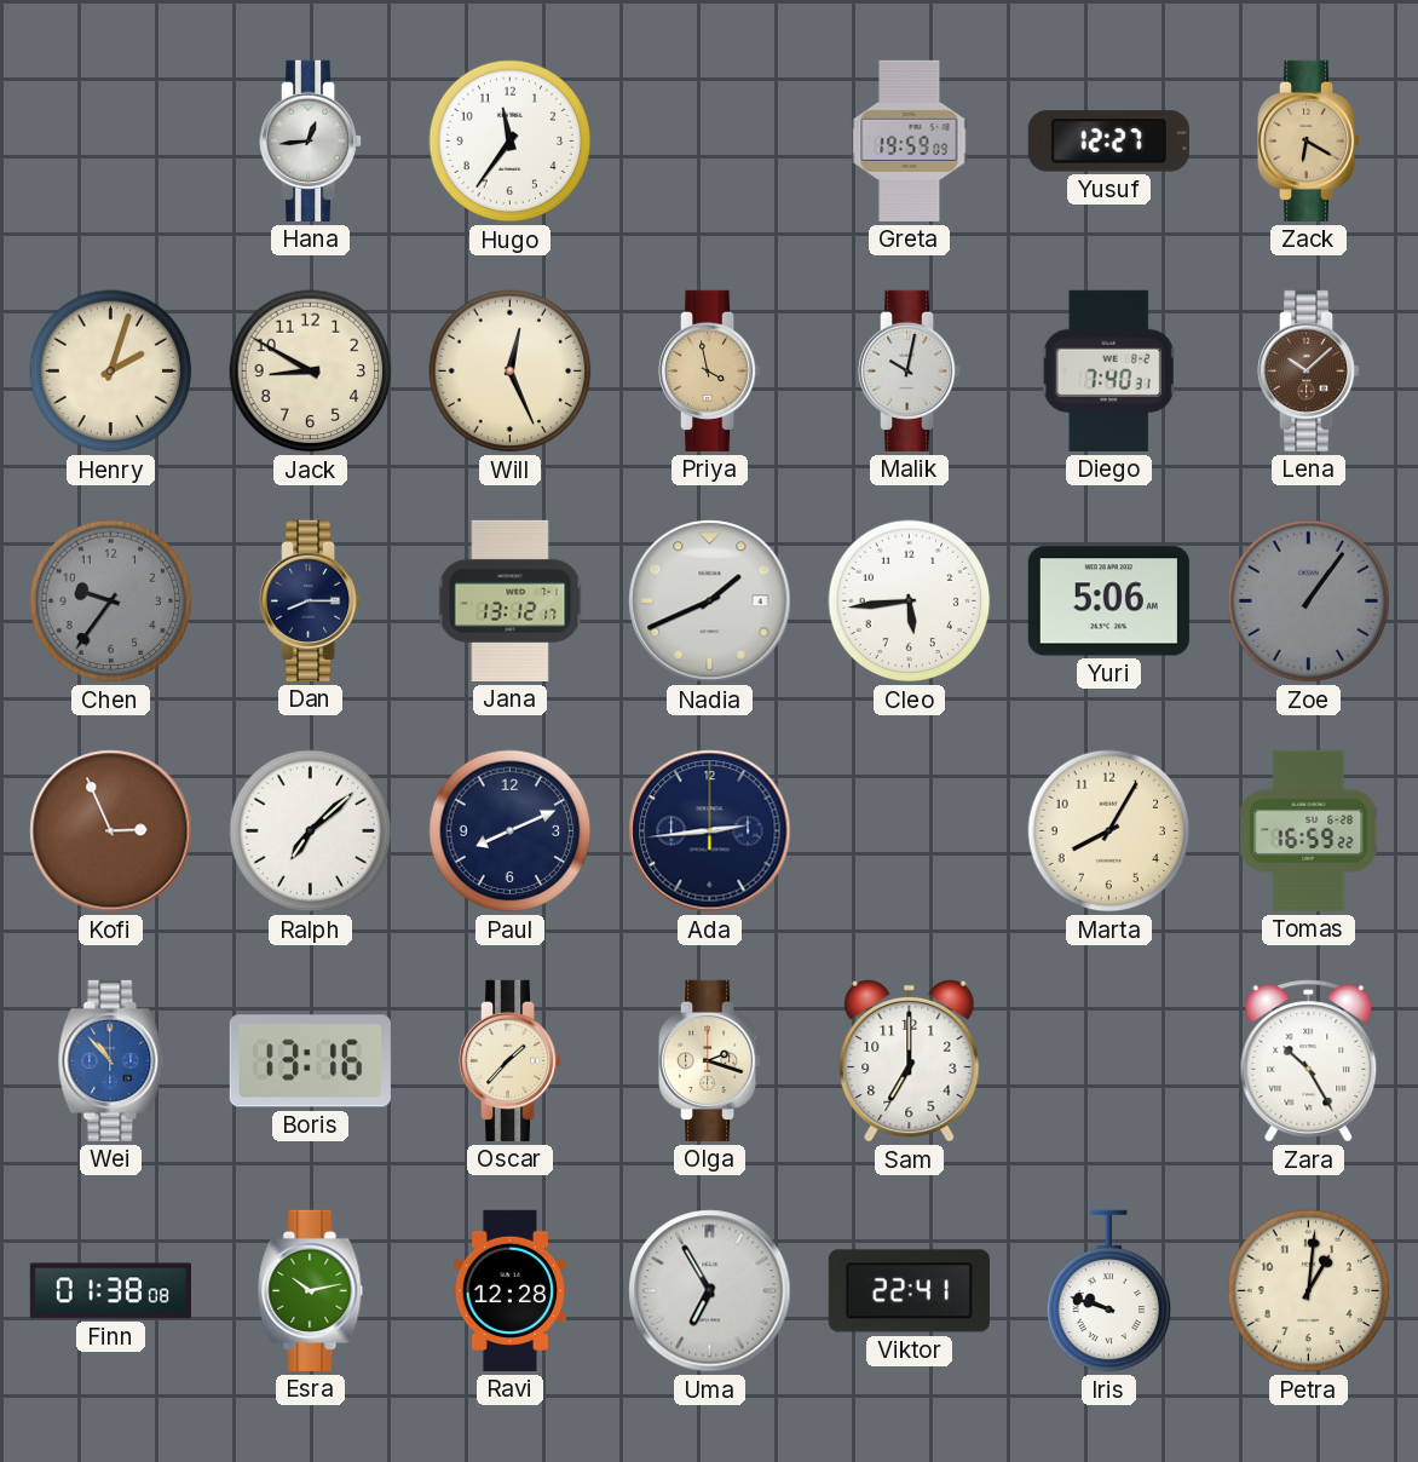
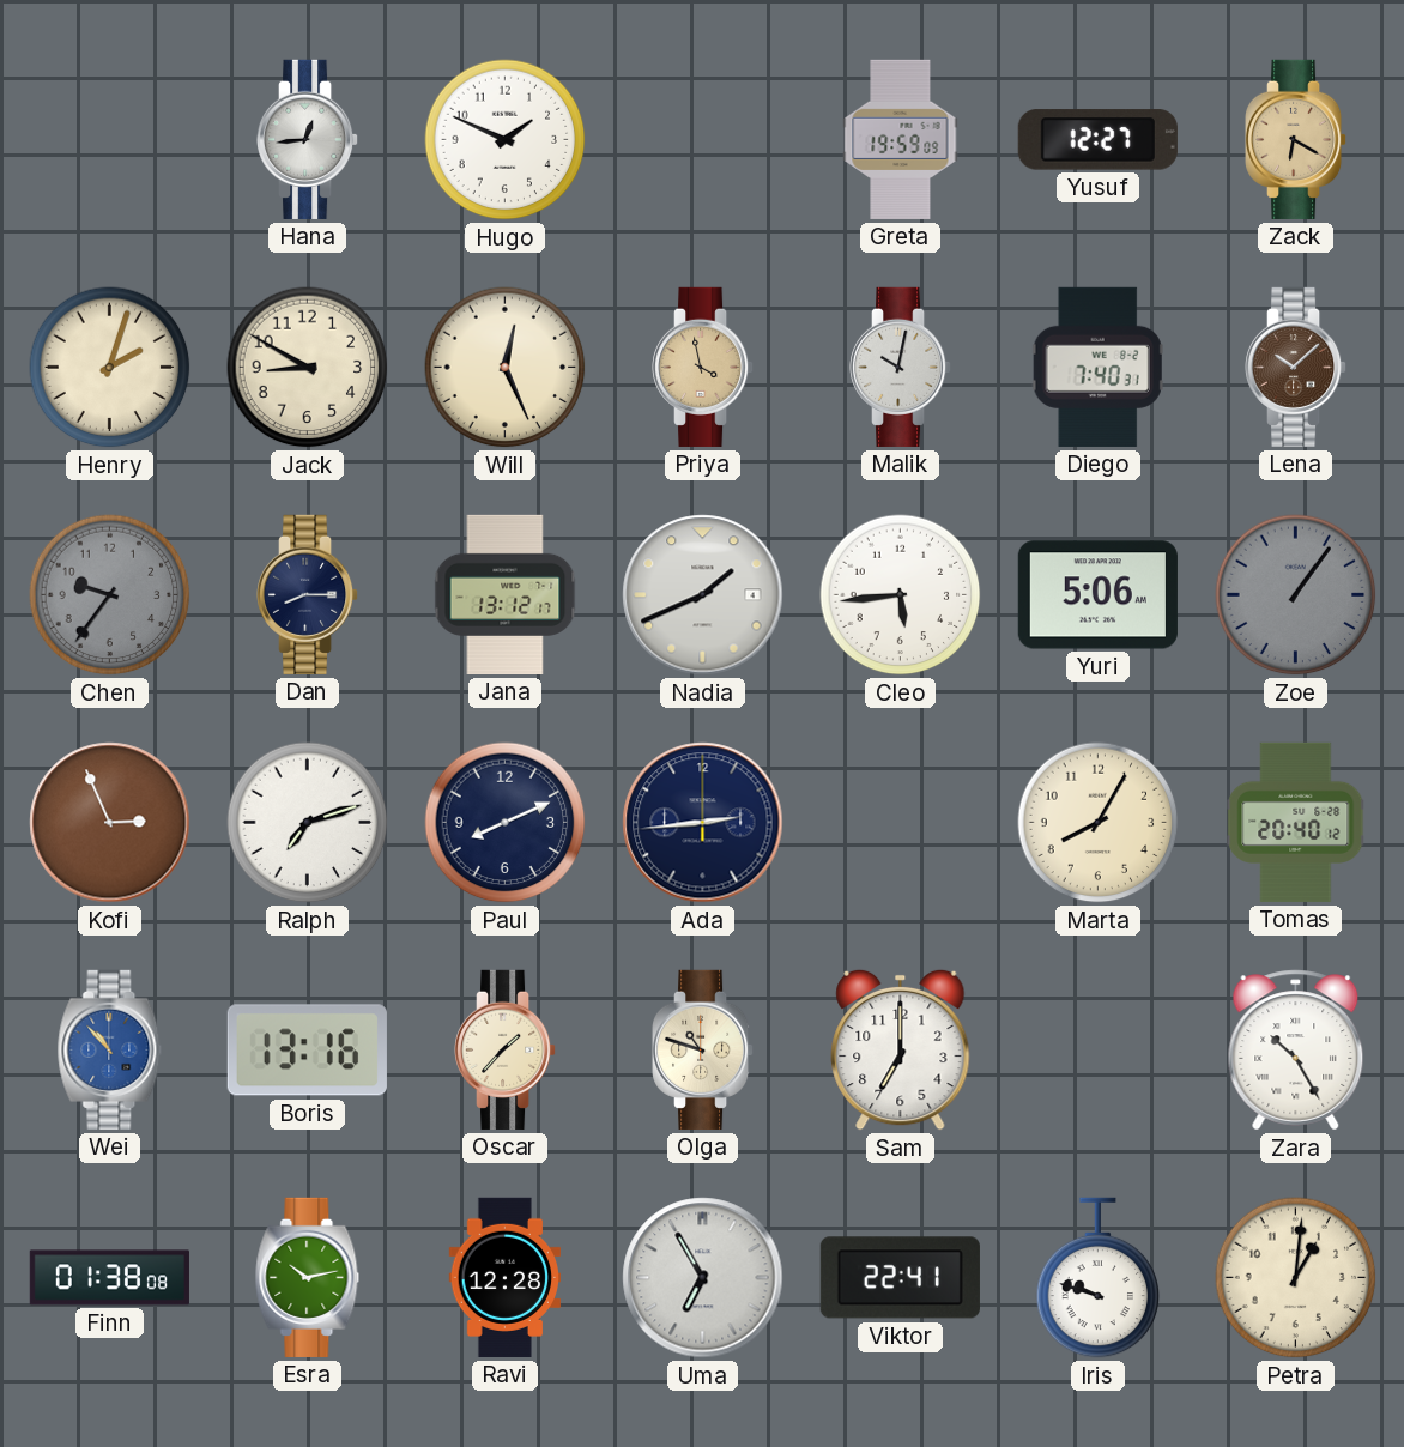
Hugo: 11:36 -> 1:49
Ralph: 7:08 -> 7:12
Tomas: 16:59 -> 20:40
Olga: 2:18 -> 10:48
